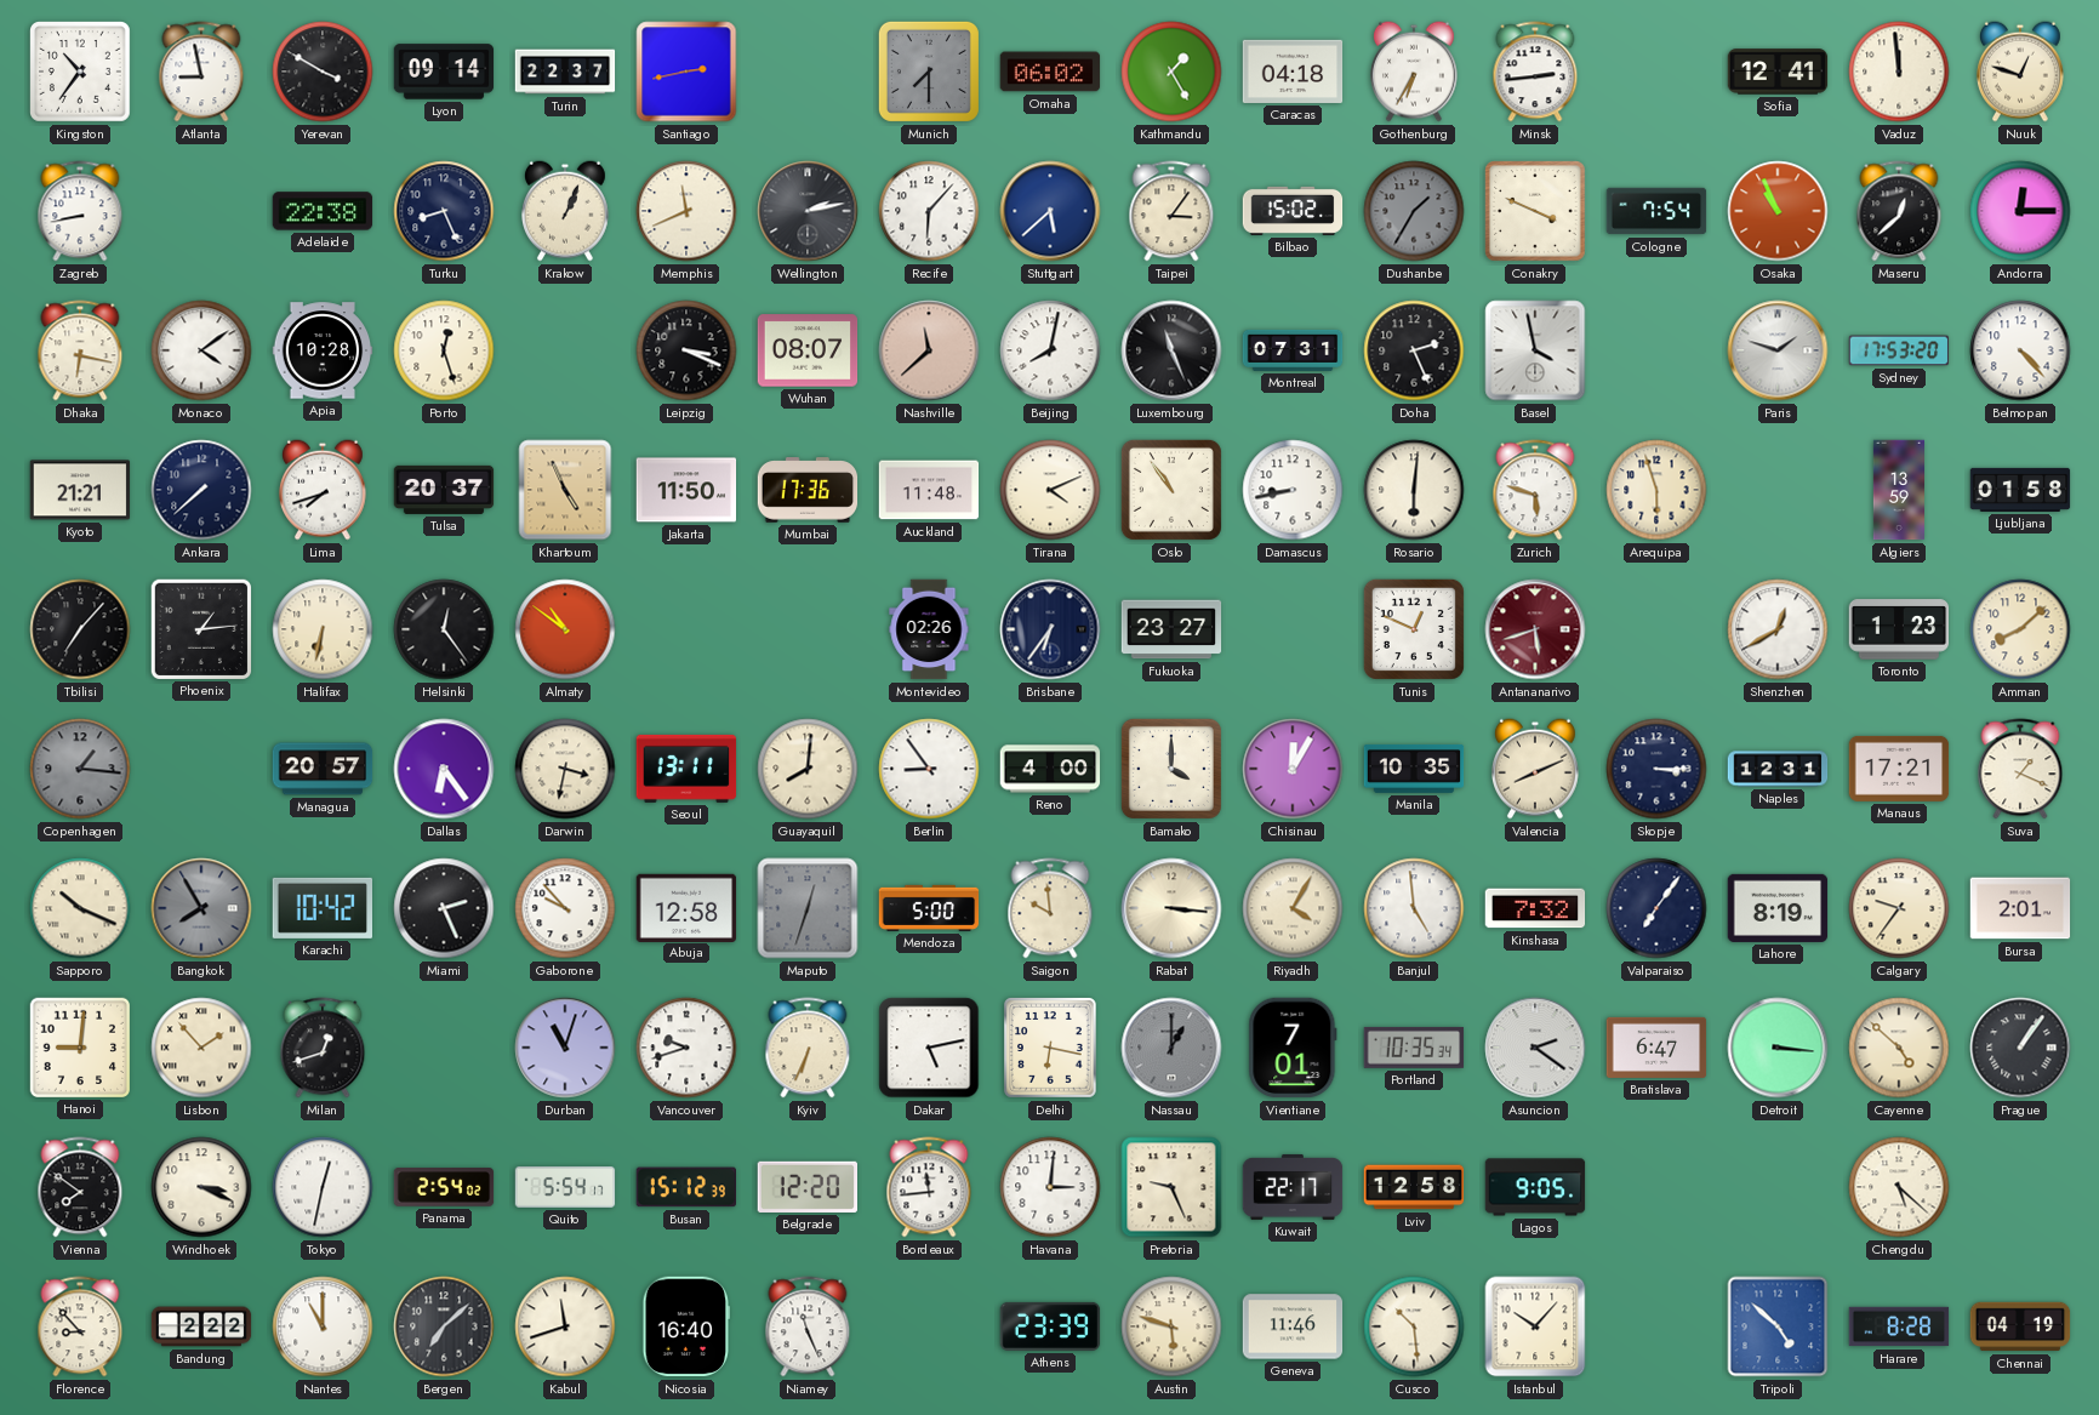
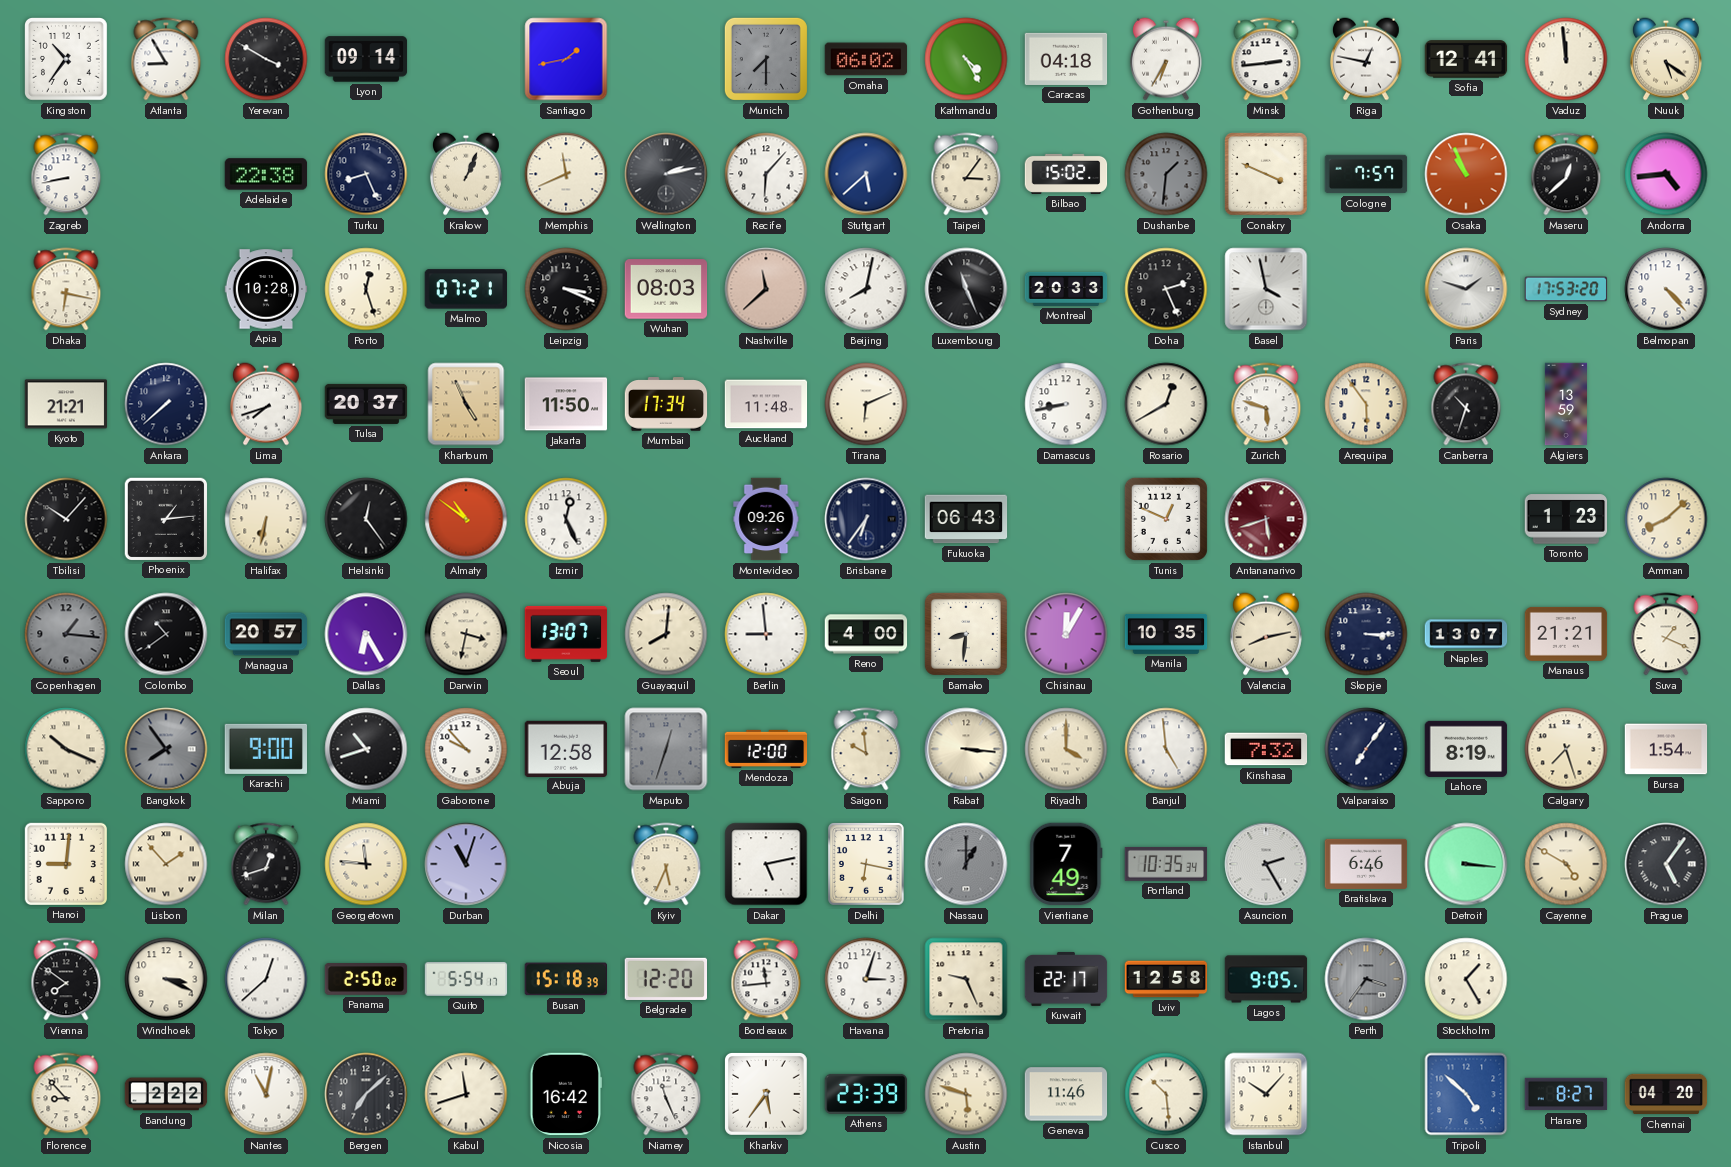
Atlanta: 8:58 -> 8:55
Turin: 22:37 -> none
Santiago: 2:43 -> 1:43
Kathmandu: 1:25 -> 4:25
Riga: none -> 12:47
Nuuk: 12:48 -> 5:21
Dushanbe: 1:35 -> 1:31
Cologne: 7:54 -> 7:57
Andorra: 12:15 -> 4:44
Monaco: 4:09 -> none
Malmo: none -> 07:21
Wuhan: 08:07 -> 08:03
Montreal: 07:31 -> 20:33
Mumbai: 17:36 -> 17:34
Tirana: 4:11 -> 6:11
Oslo: 10:54 -> none
Rosario: 6:01 -> 12:40
Arequipa: 5:57 -> 5:54
Canberra: none -> 10:33
Ljubljana: 01:58 -> none
Tbilisi: 7:07 -> 10:07
Izmir: none -> 12:26
Montevideo: 02:26 -> 09:26
Fukuoka: 23:27 -> 06:43
Shenzhen: 12:40 -> none
Colombo: none -> 10:39
Dallas: 6:24 -> 6:25
Seoul: 13:11 -> 13:07
Berlin: 8:54 -> 8:59
Bamako: 4:00 -> 8:31
Valencia: 8:11 -> 8:13
Naples: 12:31 -> 13:07
Manaus: 17:21 -> 21:21
Bangkok: 7:55 -> 7:54
Karachi: 10:42 -> 9:00
Miami: 2:26 -> 10:42
Mendoza: 5:00 -> 12:00
Riyadh: 4:05 -> 4:00
Calgary: 9:36 -> 7:27
Bursa: 2:01 -> 1:54
Georgetown: none -> 11:46
Vancouver: 9:42 -> none
Kyiv: 6:34 -> 5:34
Vientiane: 7:01 -> 7:49
Asuncion: 2:21 -> 2:25
Bratislava: 6:47 -> 6:46
Cayenne: 4:52 -> 4:50
Prague: 1:06 -> 5:06
Tokyo: 12:32 -> 12:38
Panama: 2:54 -> 2:50
Busan: 15:12 -> 15:18
Havana: 3:01 -> 3:03
Perth: none -> 3:36
Stockholm: none -> 1:25
Chengdu: 5:22 -> none
Nantes: 11:00 -> 11:02
Nicosia: 16:40 -> 16:42
Kharkiv: none -> 5:36
Harare: 8:28 -> 8:27
Chennai: 04:19 -> 04:20
